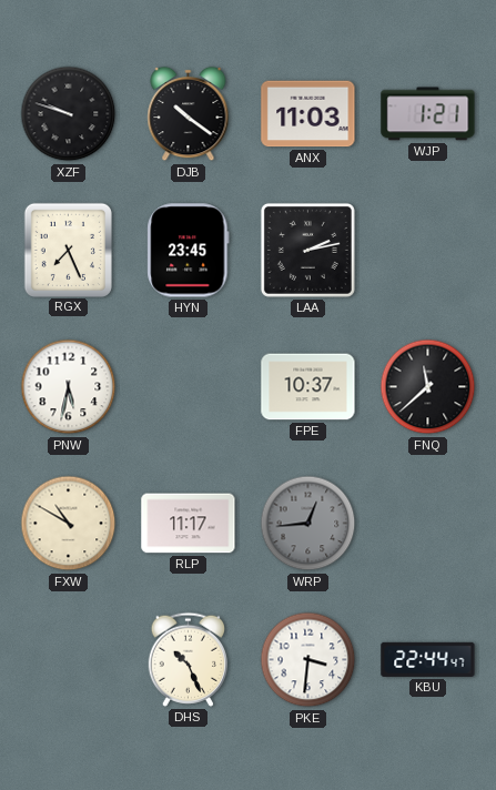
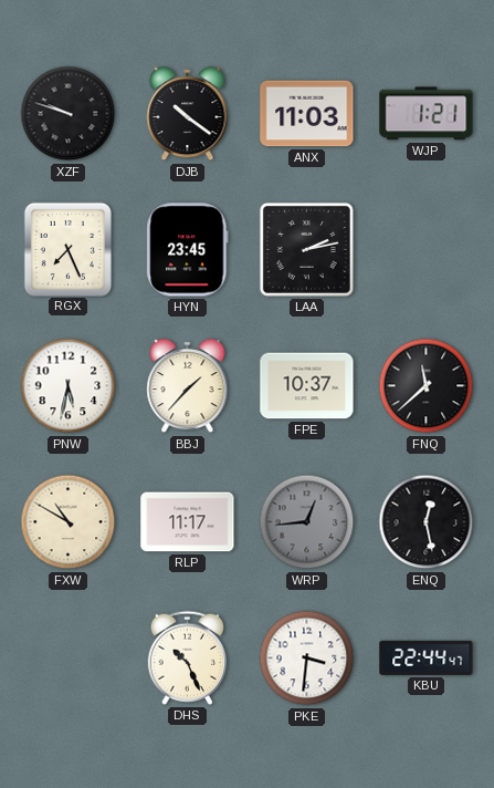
BBJ: none -> 1:37
ENQ: none -> 12:28
